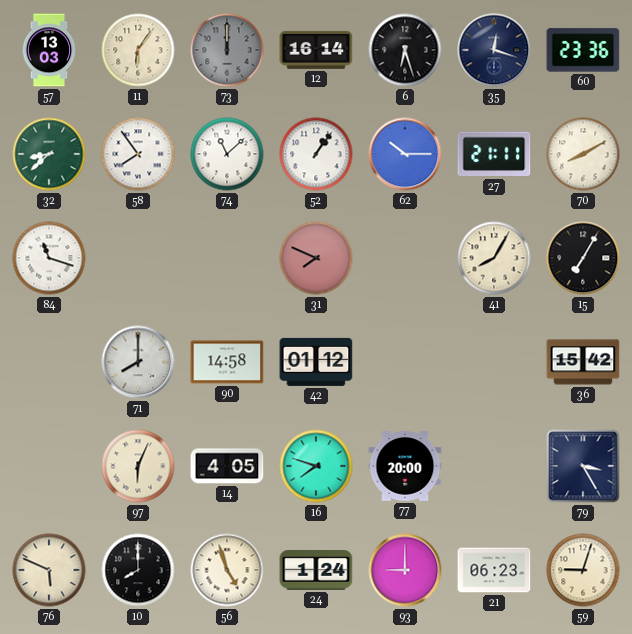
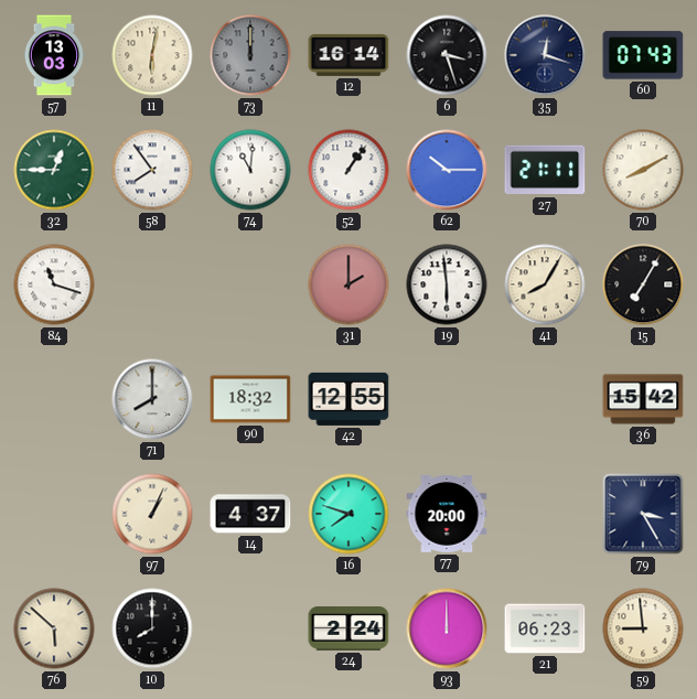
11: 6:06 -> 6:02
6: 6:27 -> 3:27
60: 23:36 -> 07:43
32: 8:38 -> 12:45
74: 11:08 -> 11:01
31: 7:49 -> 2:00
19: none -> 5:59
90: 14:58 -> 18:32
42: 01:12 -> 12:55
97: 6:04 -> 1:04
14: 4:05 -> 4:37
76: 5:49 -> 5:52
56: 4:57 -> none
24: 1:24 -> 2:24
93: 9:00 -> 12:00
59: 9:03 -> 8:59
